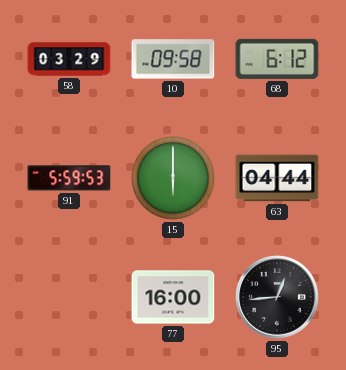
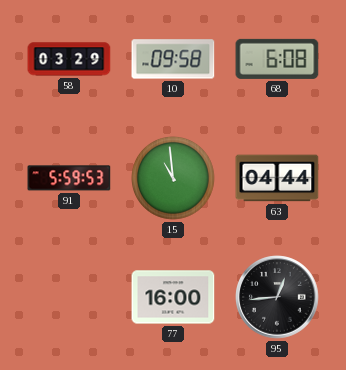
68: 6:12 -> 6:08
15: 6:00 -> 10:59
